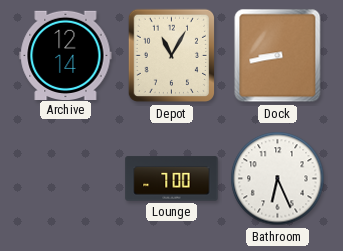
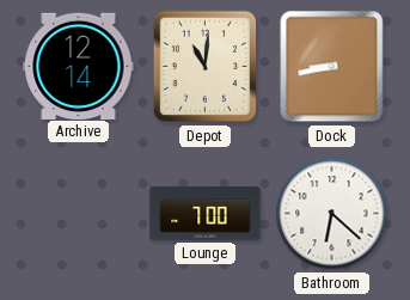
Depot: 11:05 -> 11:01
Bathroom: 6:26 -> 6:22
